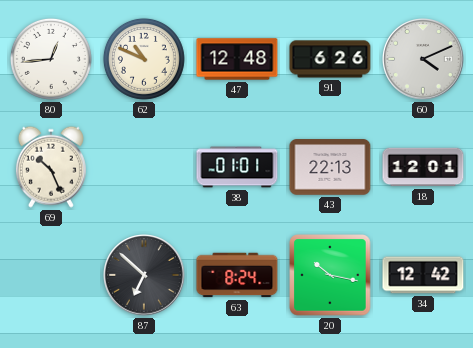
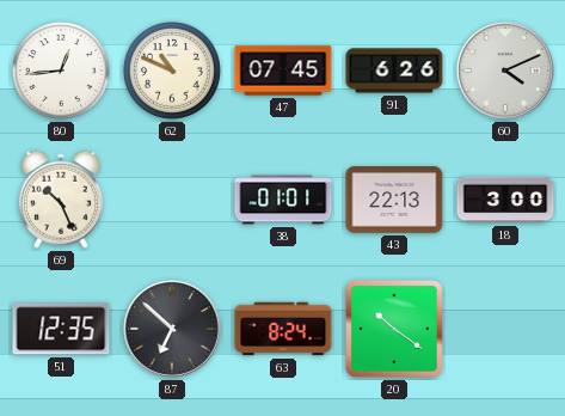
47: 12:48 -> 07:45
18: 12:01 -> 3:00
51: none -> 12:35
20: 10:17 -> 10:21
34: 12:42 -> none
